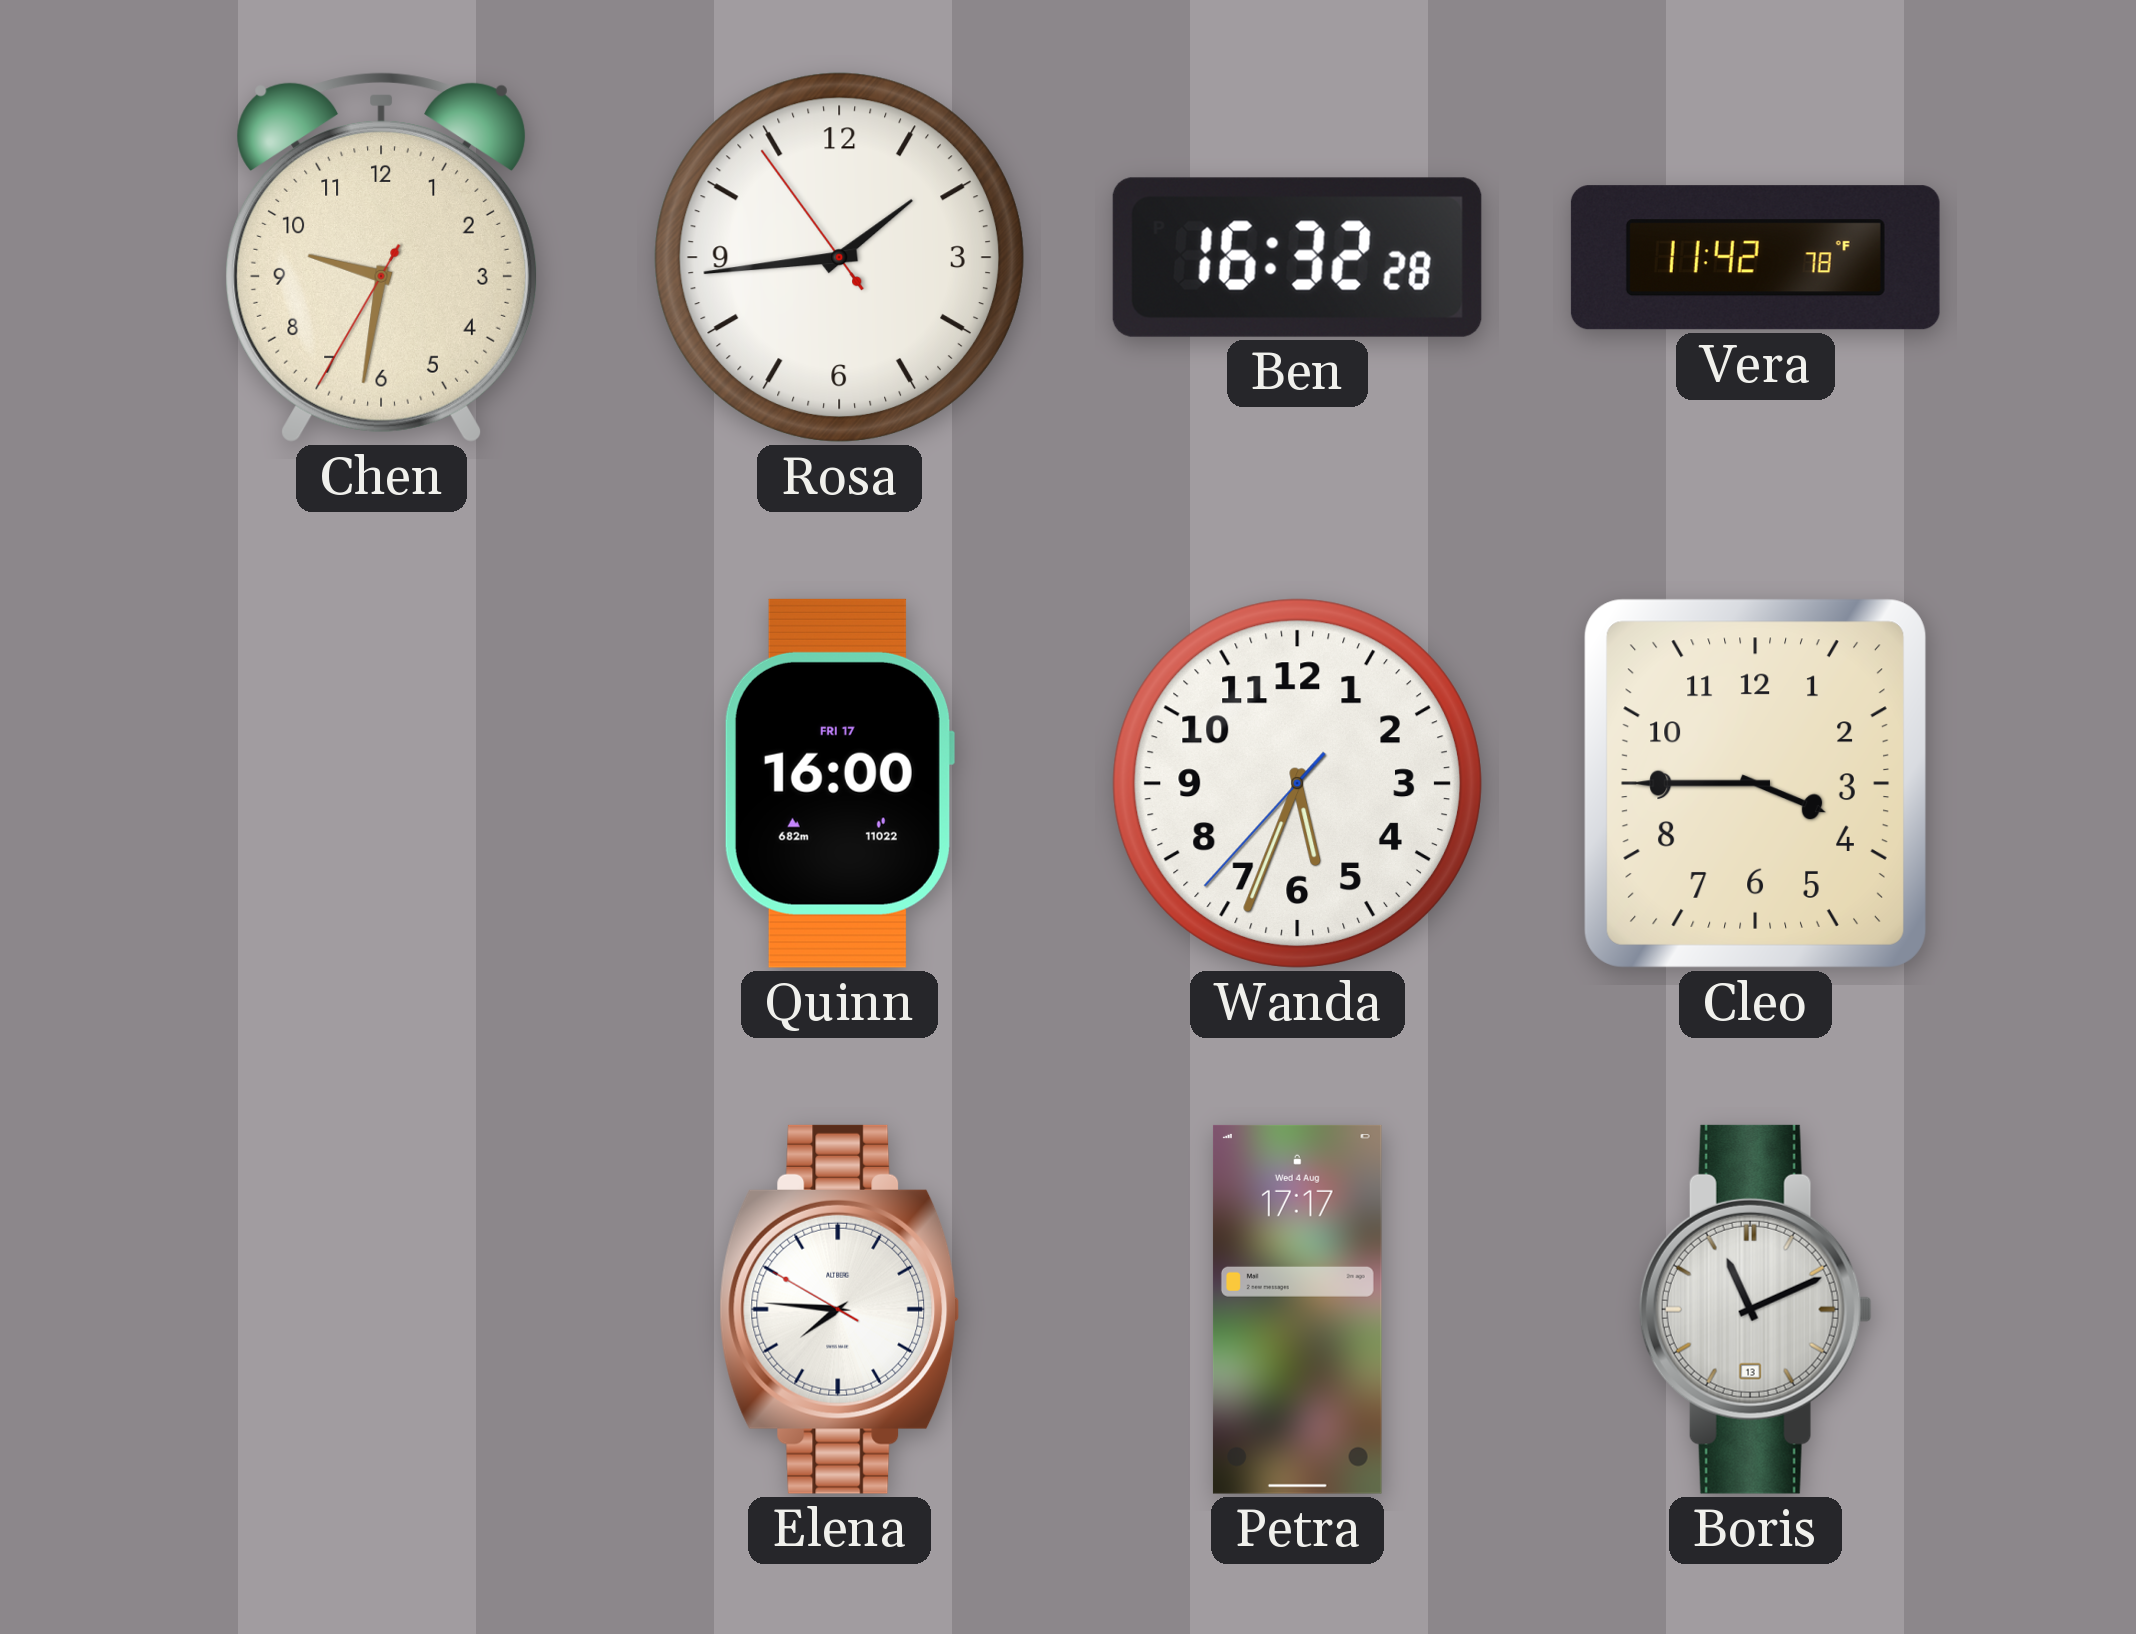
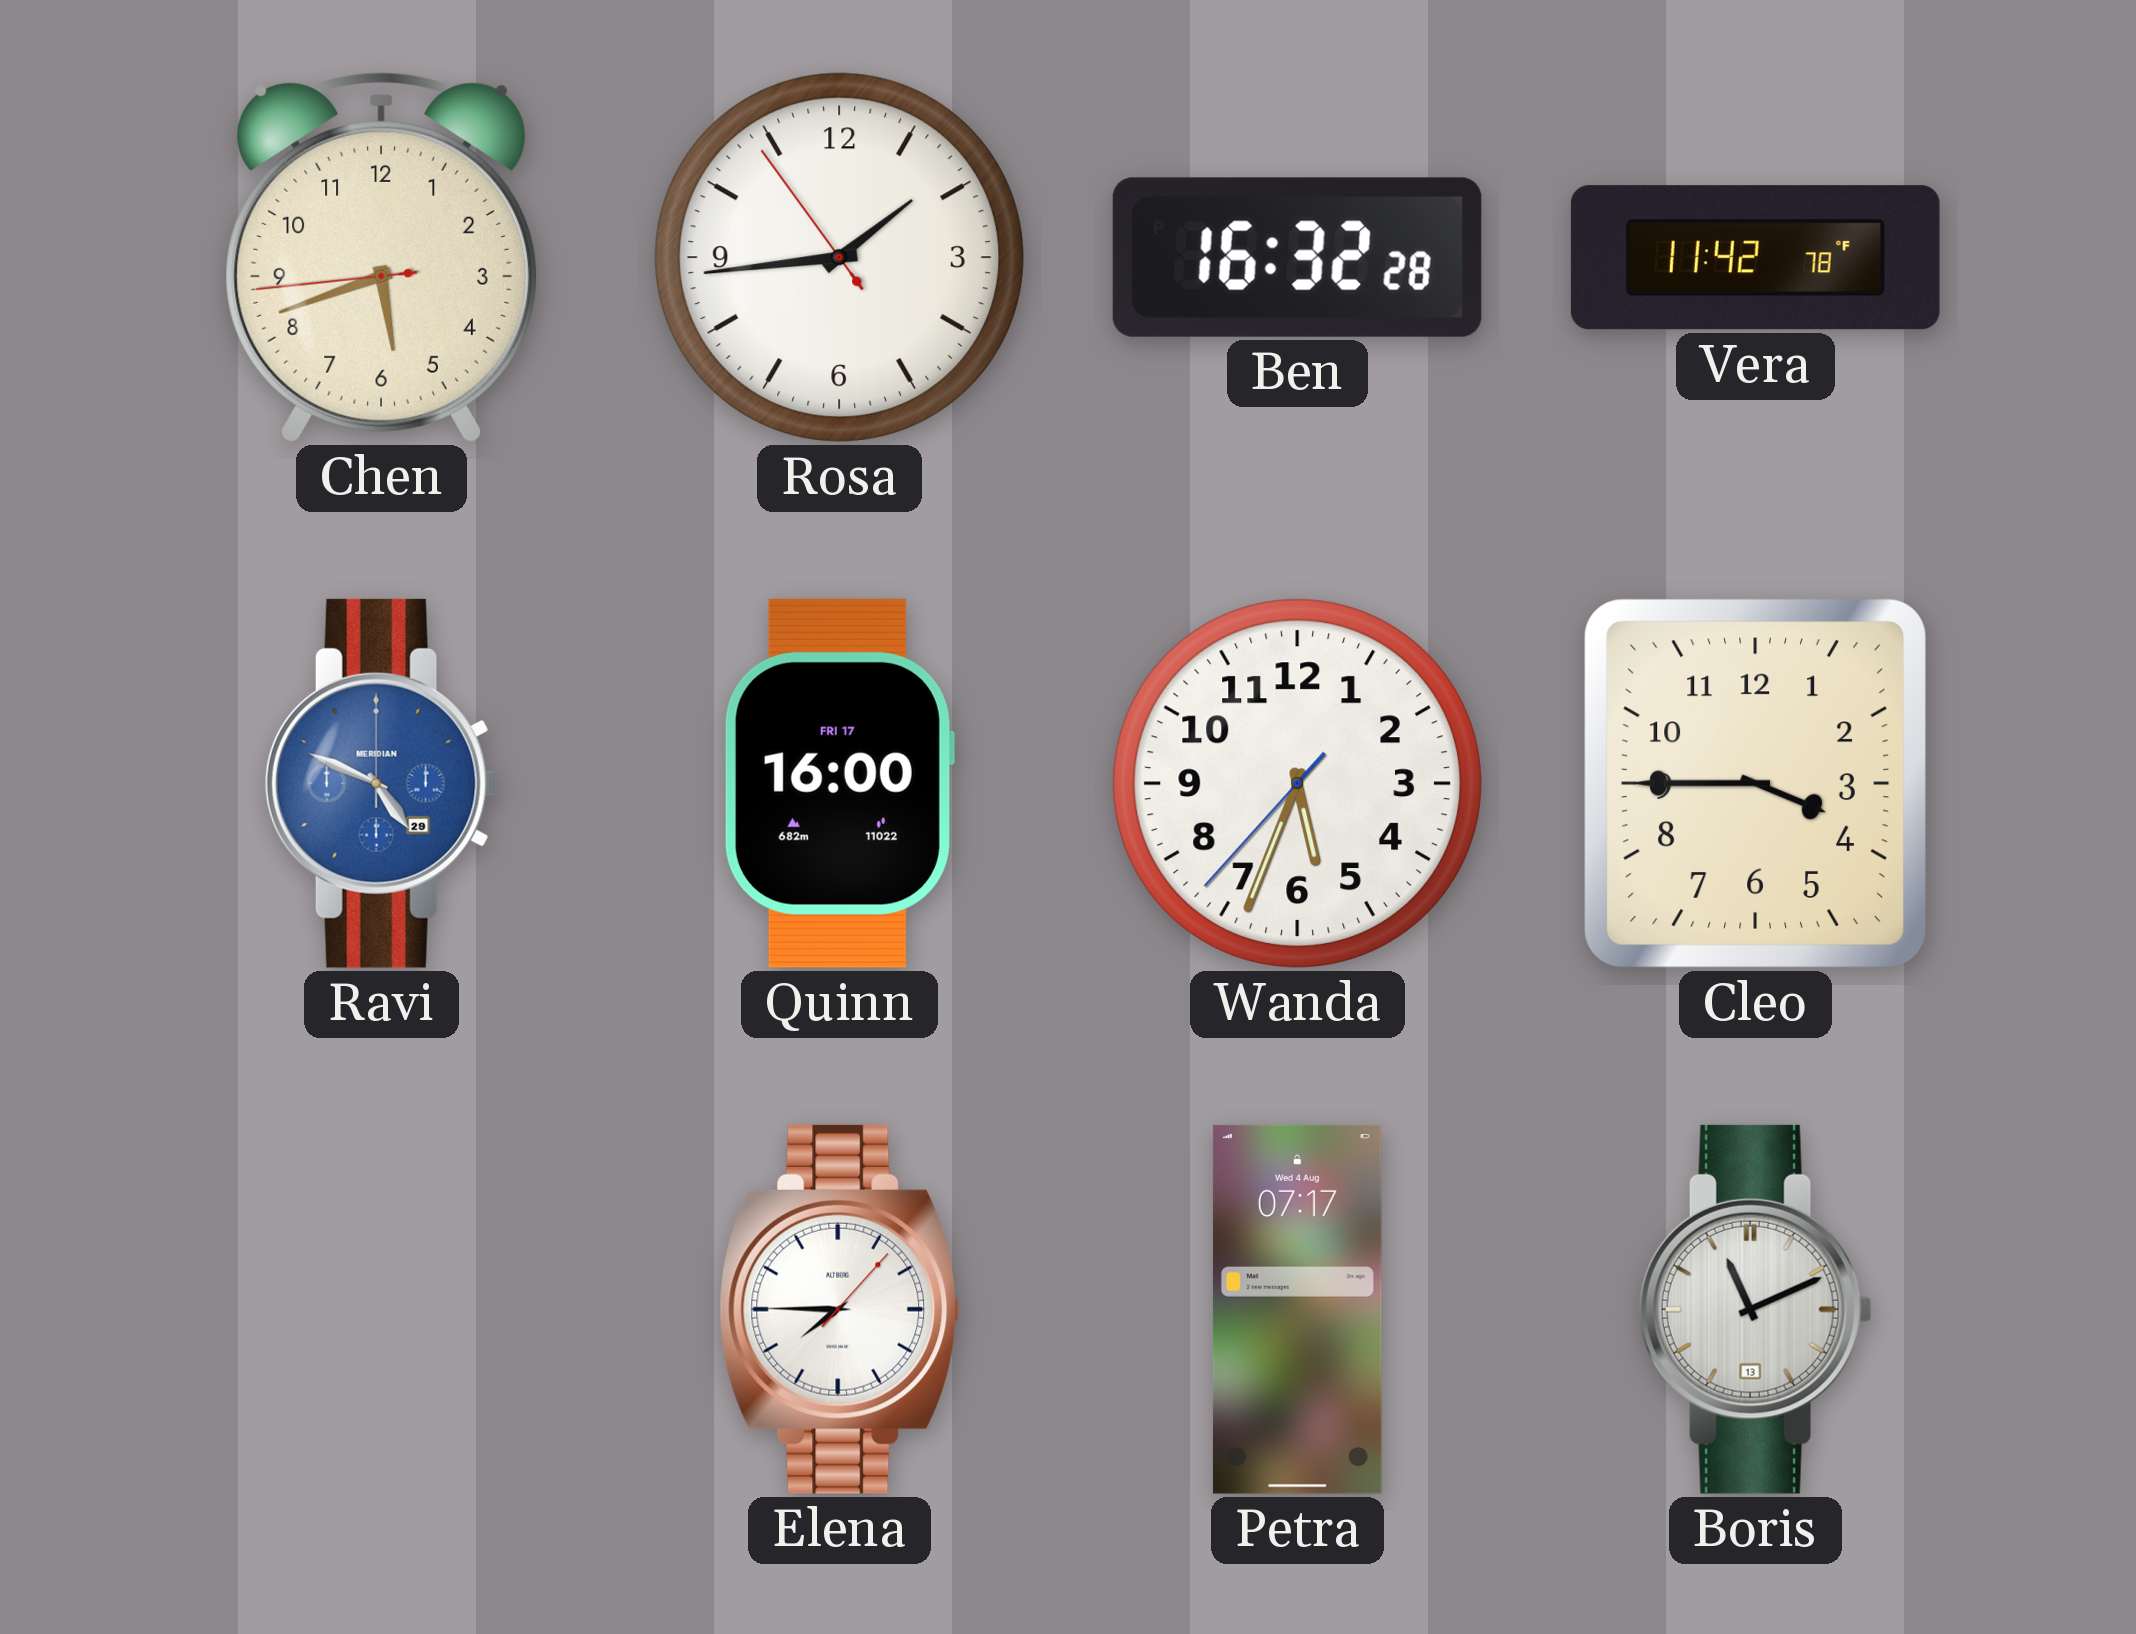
Chen: 9:31 -> 5:41
Ravi: none -> 4:49
Elena: 7:45:50 -> 7:45:07
Petra: 17:17 -> 07:17
